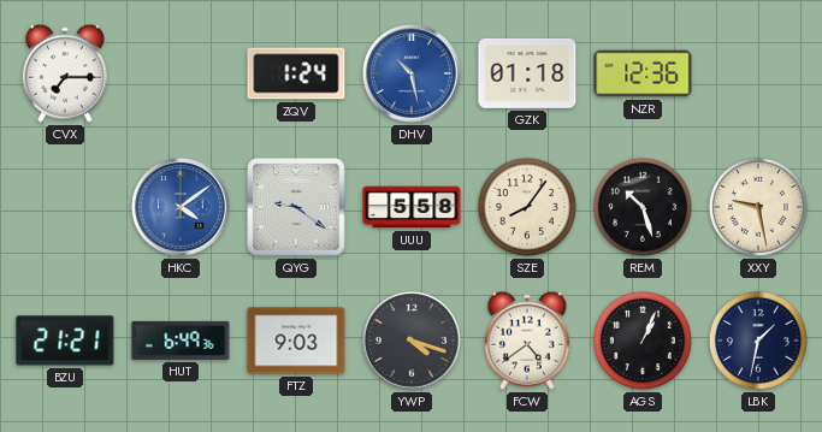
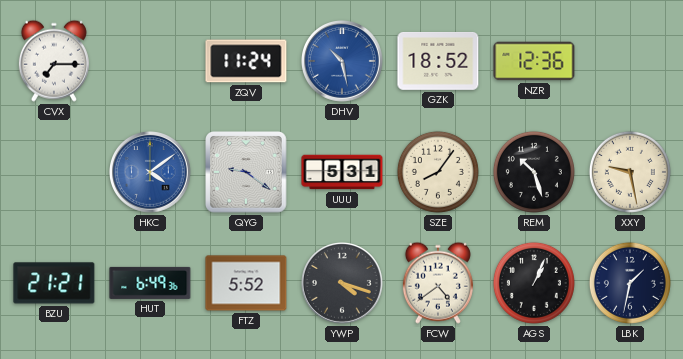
ZQV: 1:24 -> 11:24
GZK: 01:18 -> 18:52
UUU: 5:58 -> 5:31
FTZ: 9:03 -> 5:52
